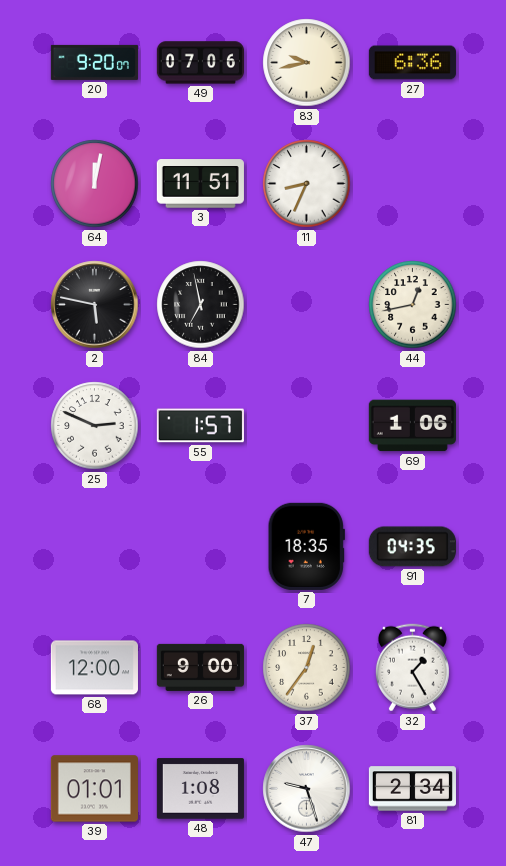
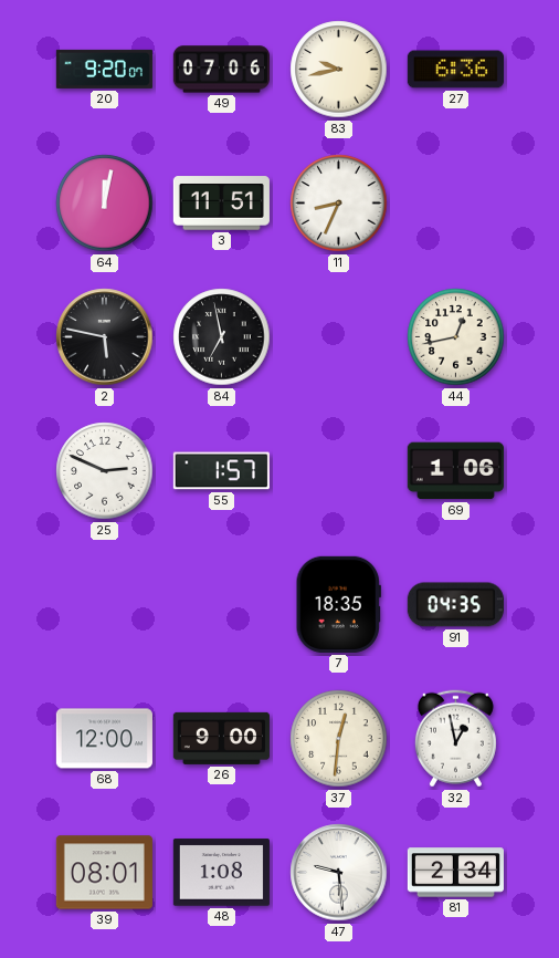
37: 12:36 -> 12:31
32: 1:25 -> 12:58
39: 01:01 -> 08:01
47: 9:27 -> 9:29
